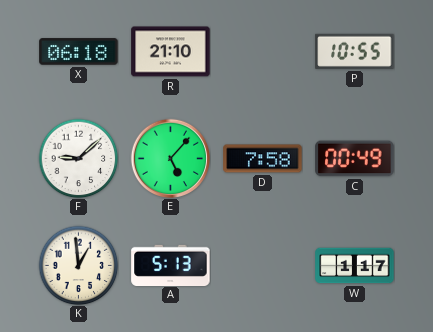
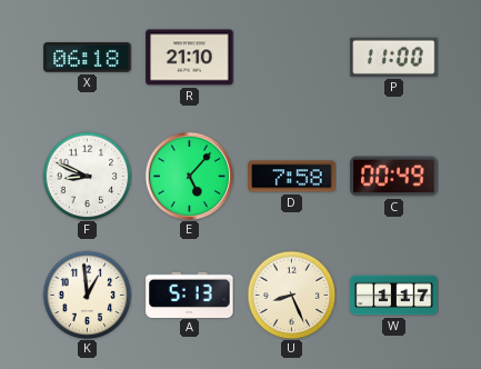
P: 10:55 -> 11:00
F: 9:08 -> 8:49
U: none -> 8:26
